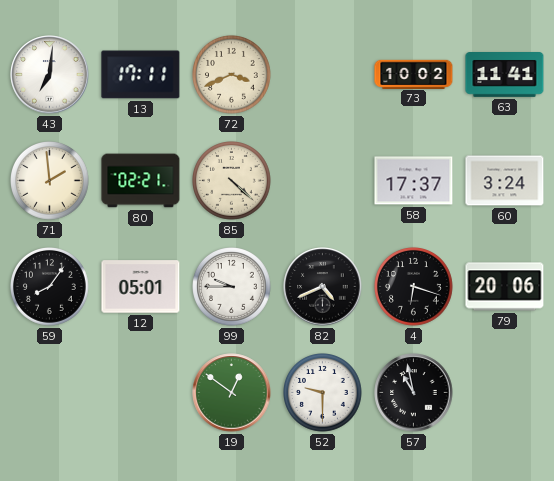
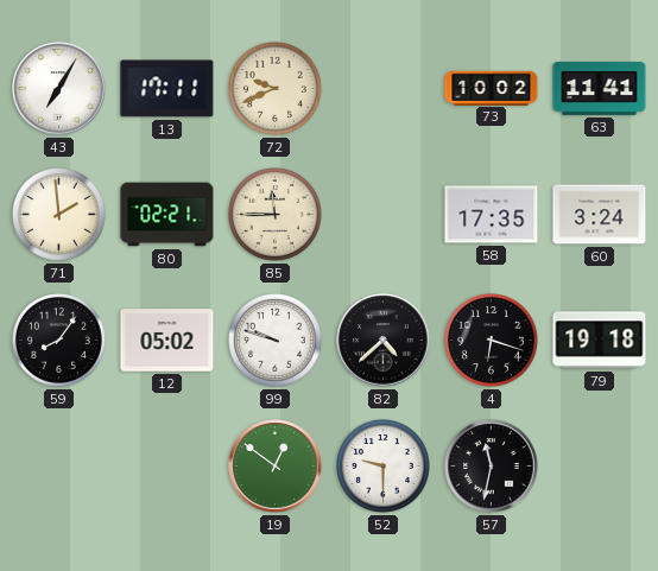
43: 7:01 -> 7:05
72: 3:41 -> 9:41
85: 4:22 -> 11:45
58: 17:37 -> 17:35
12: 05:01 -> 05:02
99: 9:45 -> 9:48
82: 4:41 -> 4:38
79: 20:06 -> 19:18
57: 10:58 -> 11:32
